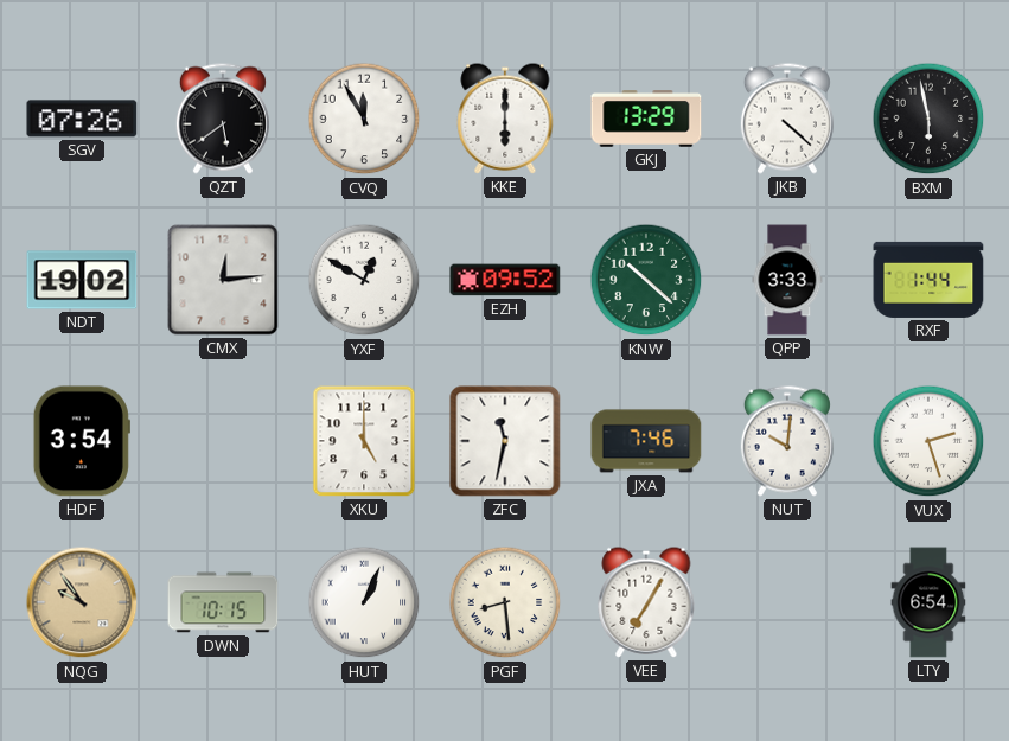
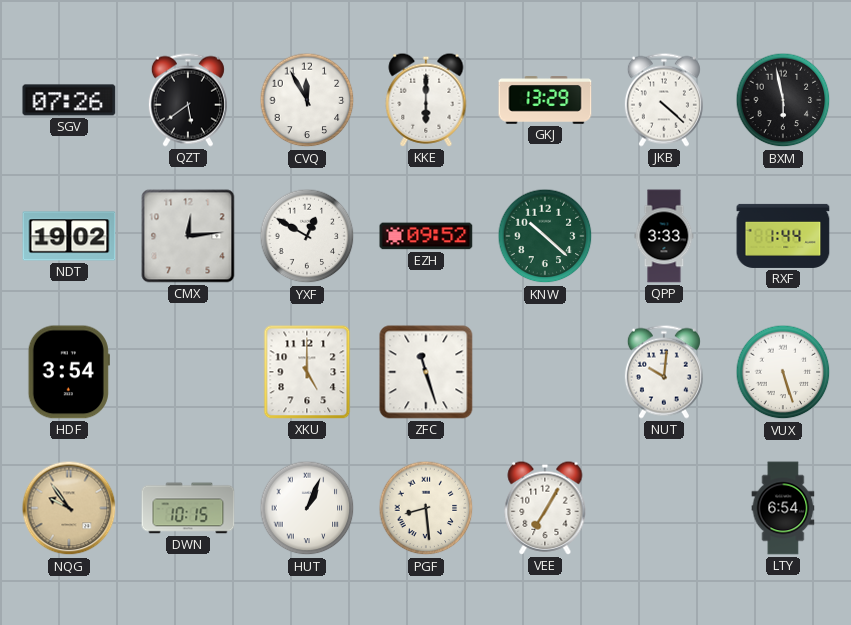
ZFC: 11:32 -> 11:27
JXA: 7:46 -> none
VUX: 2:27 -> 5:27
